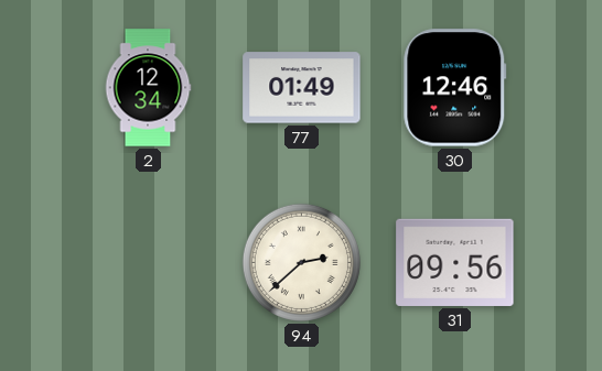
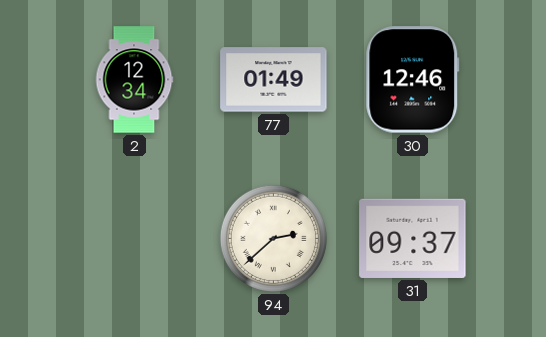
31: 09:56 -> 09:37
